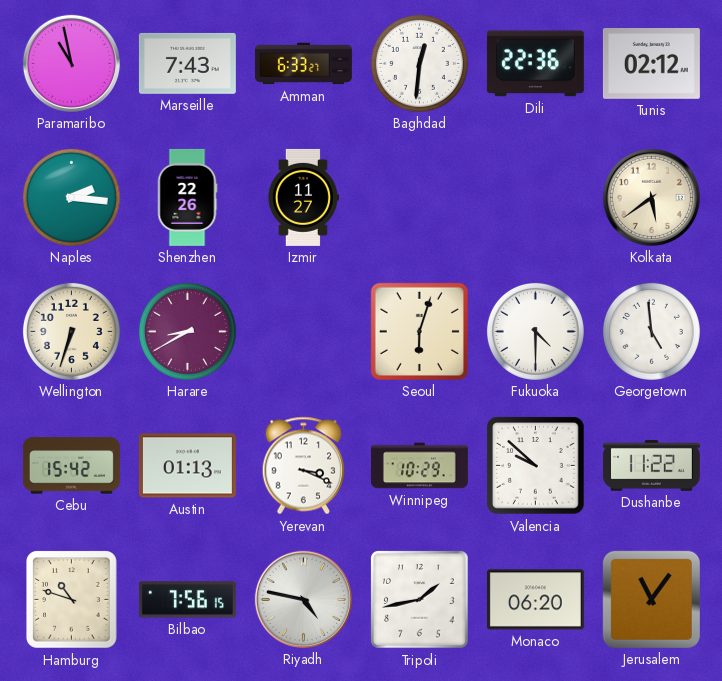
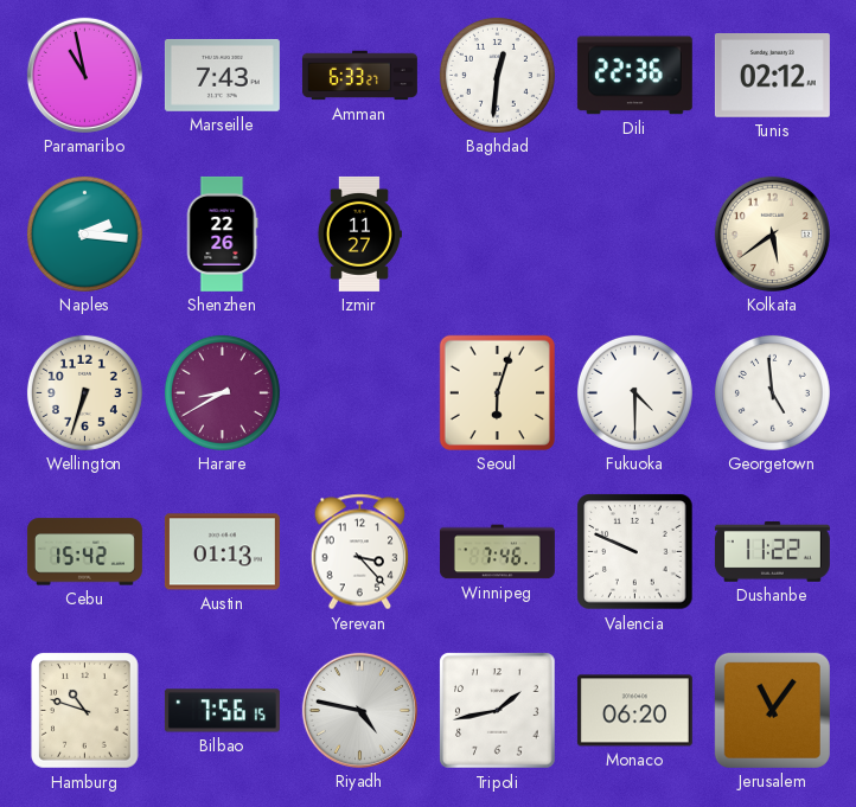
Yerevan: 3:19 -> 3:23
Winnipeg: 10:29 -> 7:46
Valencia: 9:52 -> 9:49
